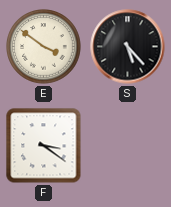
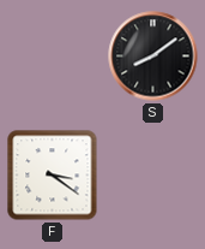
E: 3:51 -> none
S: 5:23 -> 8:09
